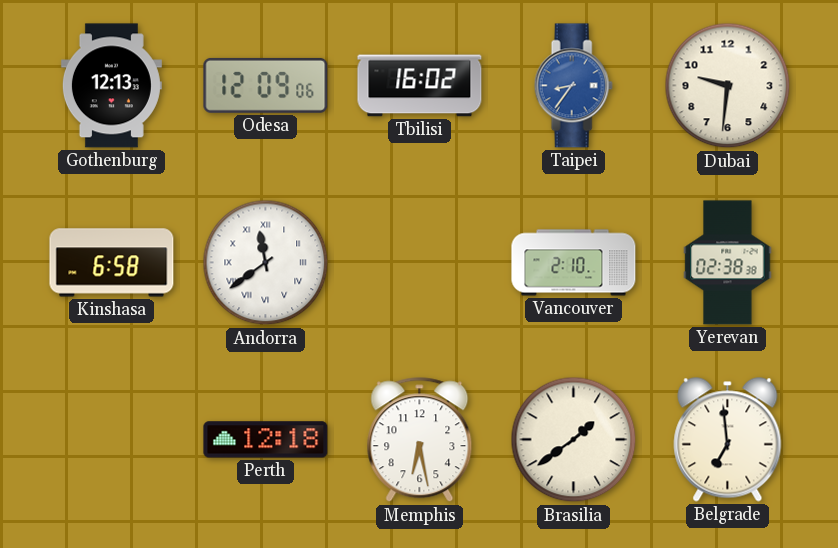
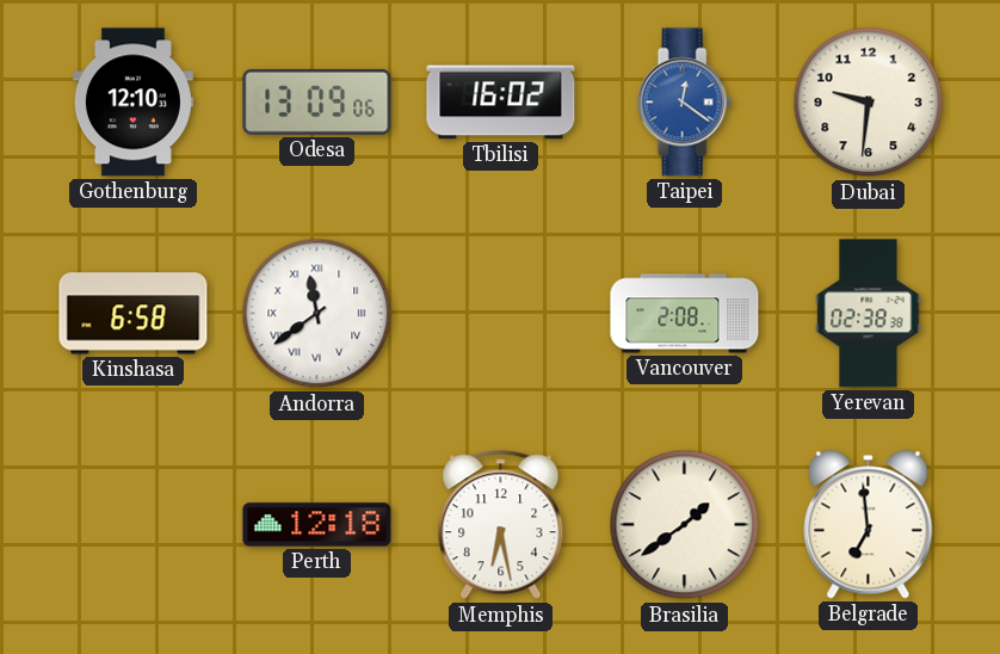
Gothenburg: 12:13 -> 12:10
Odesa: 12:09 -> 13:09
Taipei: 8:36 -> 12:21
Vancouver: 2:10 -> 2:08
